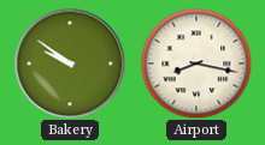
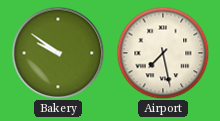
Airport: 8:17 -> 7:28
